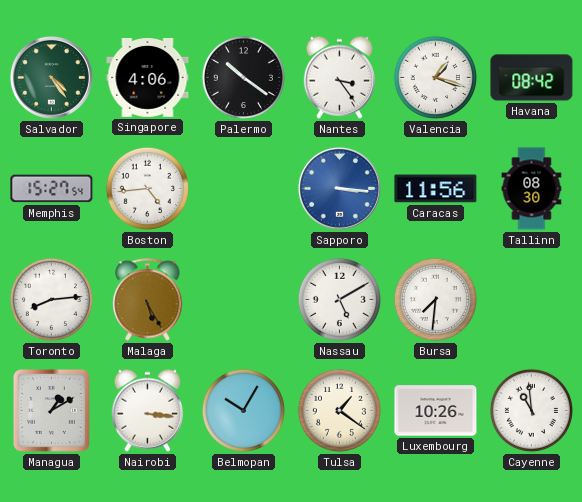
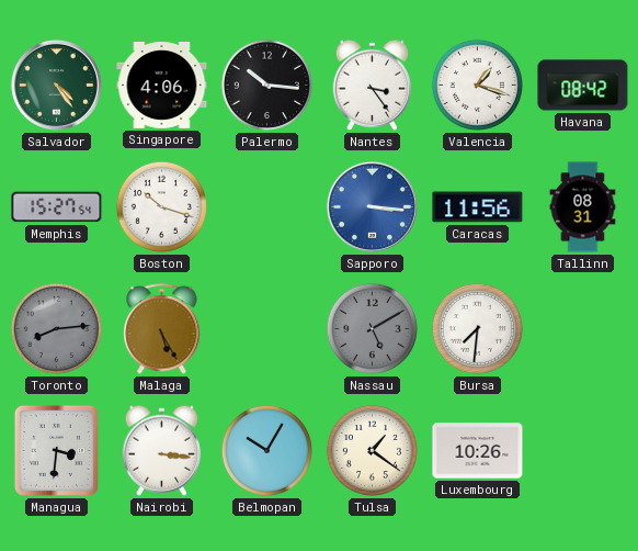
Palermo: 10:21 -> 10:16
Boston: 4:44 -> 10:18
Tallinn: 08:30 -> 08:31
Toronto dial: white -> grey
Nassau dial: white -> grey
Managua: 1:10 -> 3:31
Cayenne: 10:59 -> none
